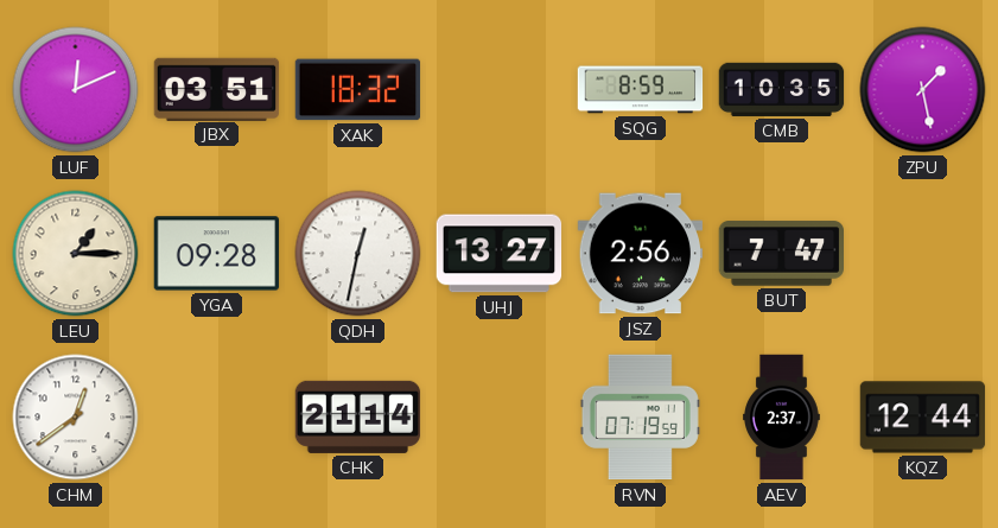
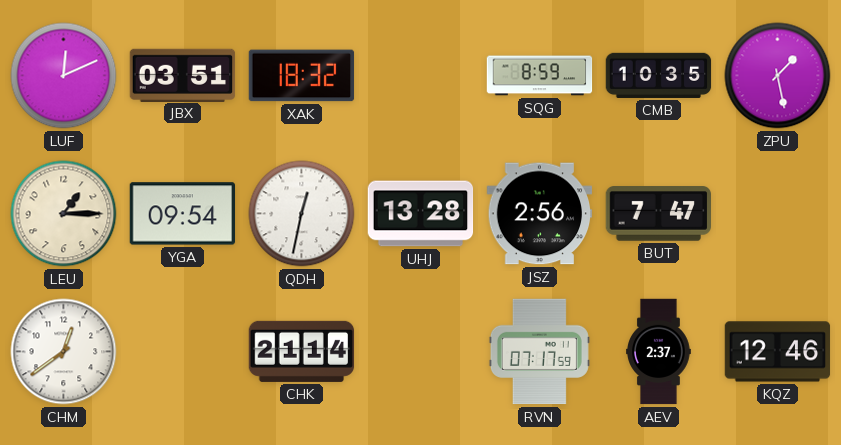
YGA: 09:28 -> 09:54
UHJ: 13:27 -> 13:28
RVN: 07:19 -> 07:17
KQZ: 12:44 -> 12:46
